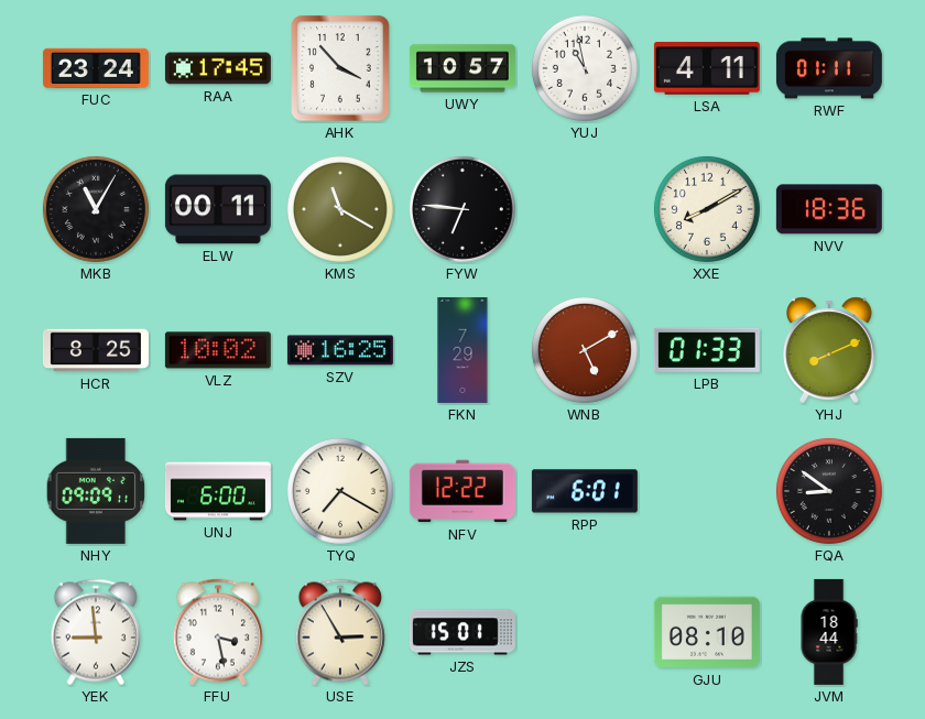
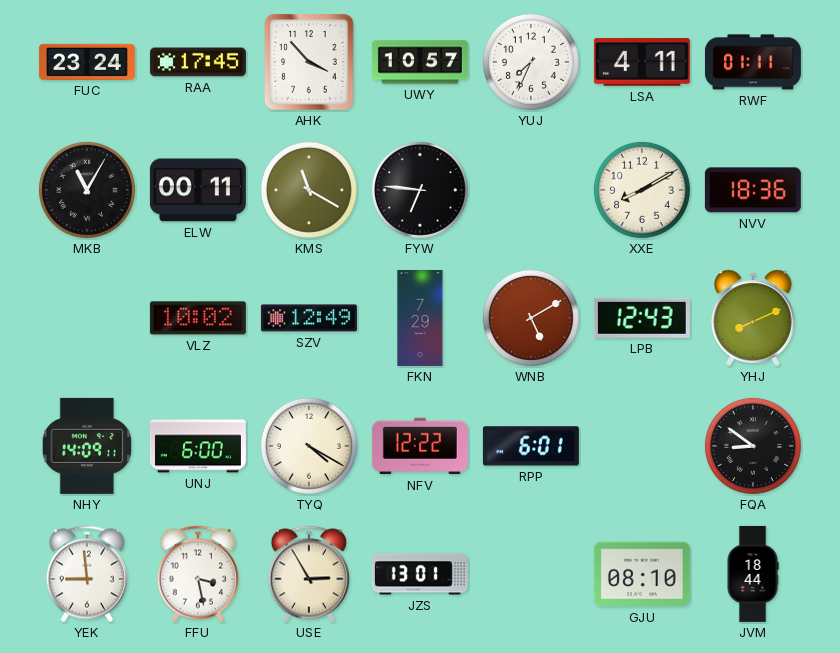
YUJ: 10:58 -> 7:34
HCR: 8:25 -> none
SZV: 16:25 -> 12:49
LPB: 01:33 -> 12:43
NHY: 09:09 -> 14:09
TYQ: 7:20 -> 4:20
JZS: 15:01 -> 13:01
